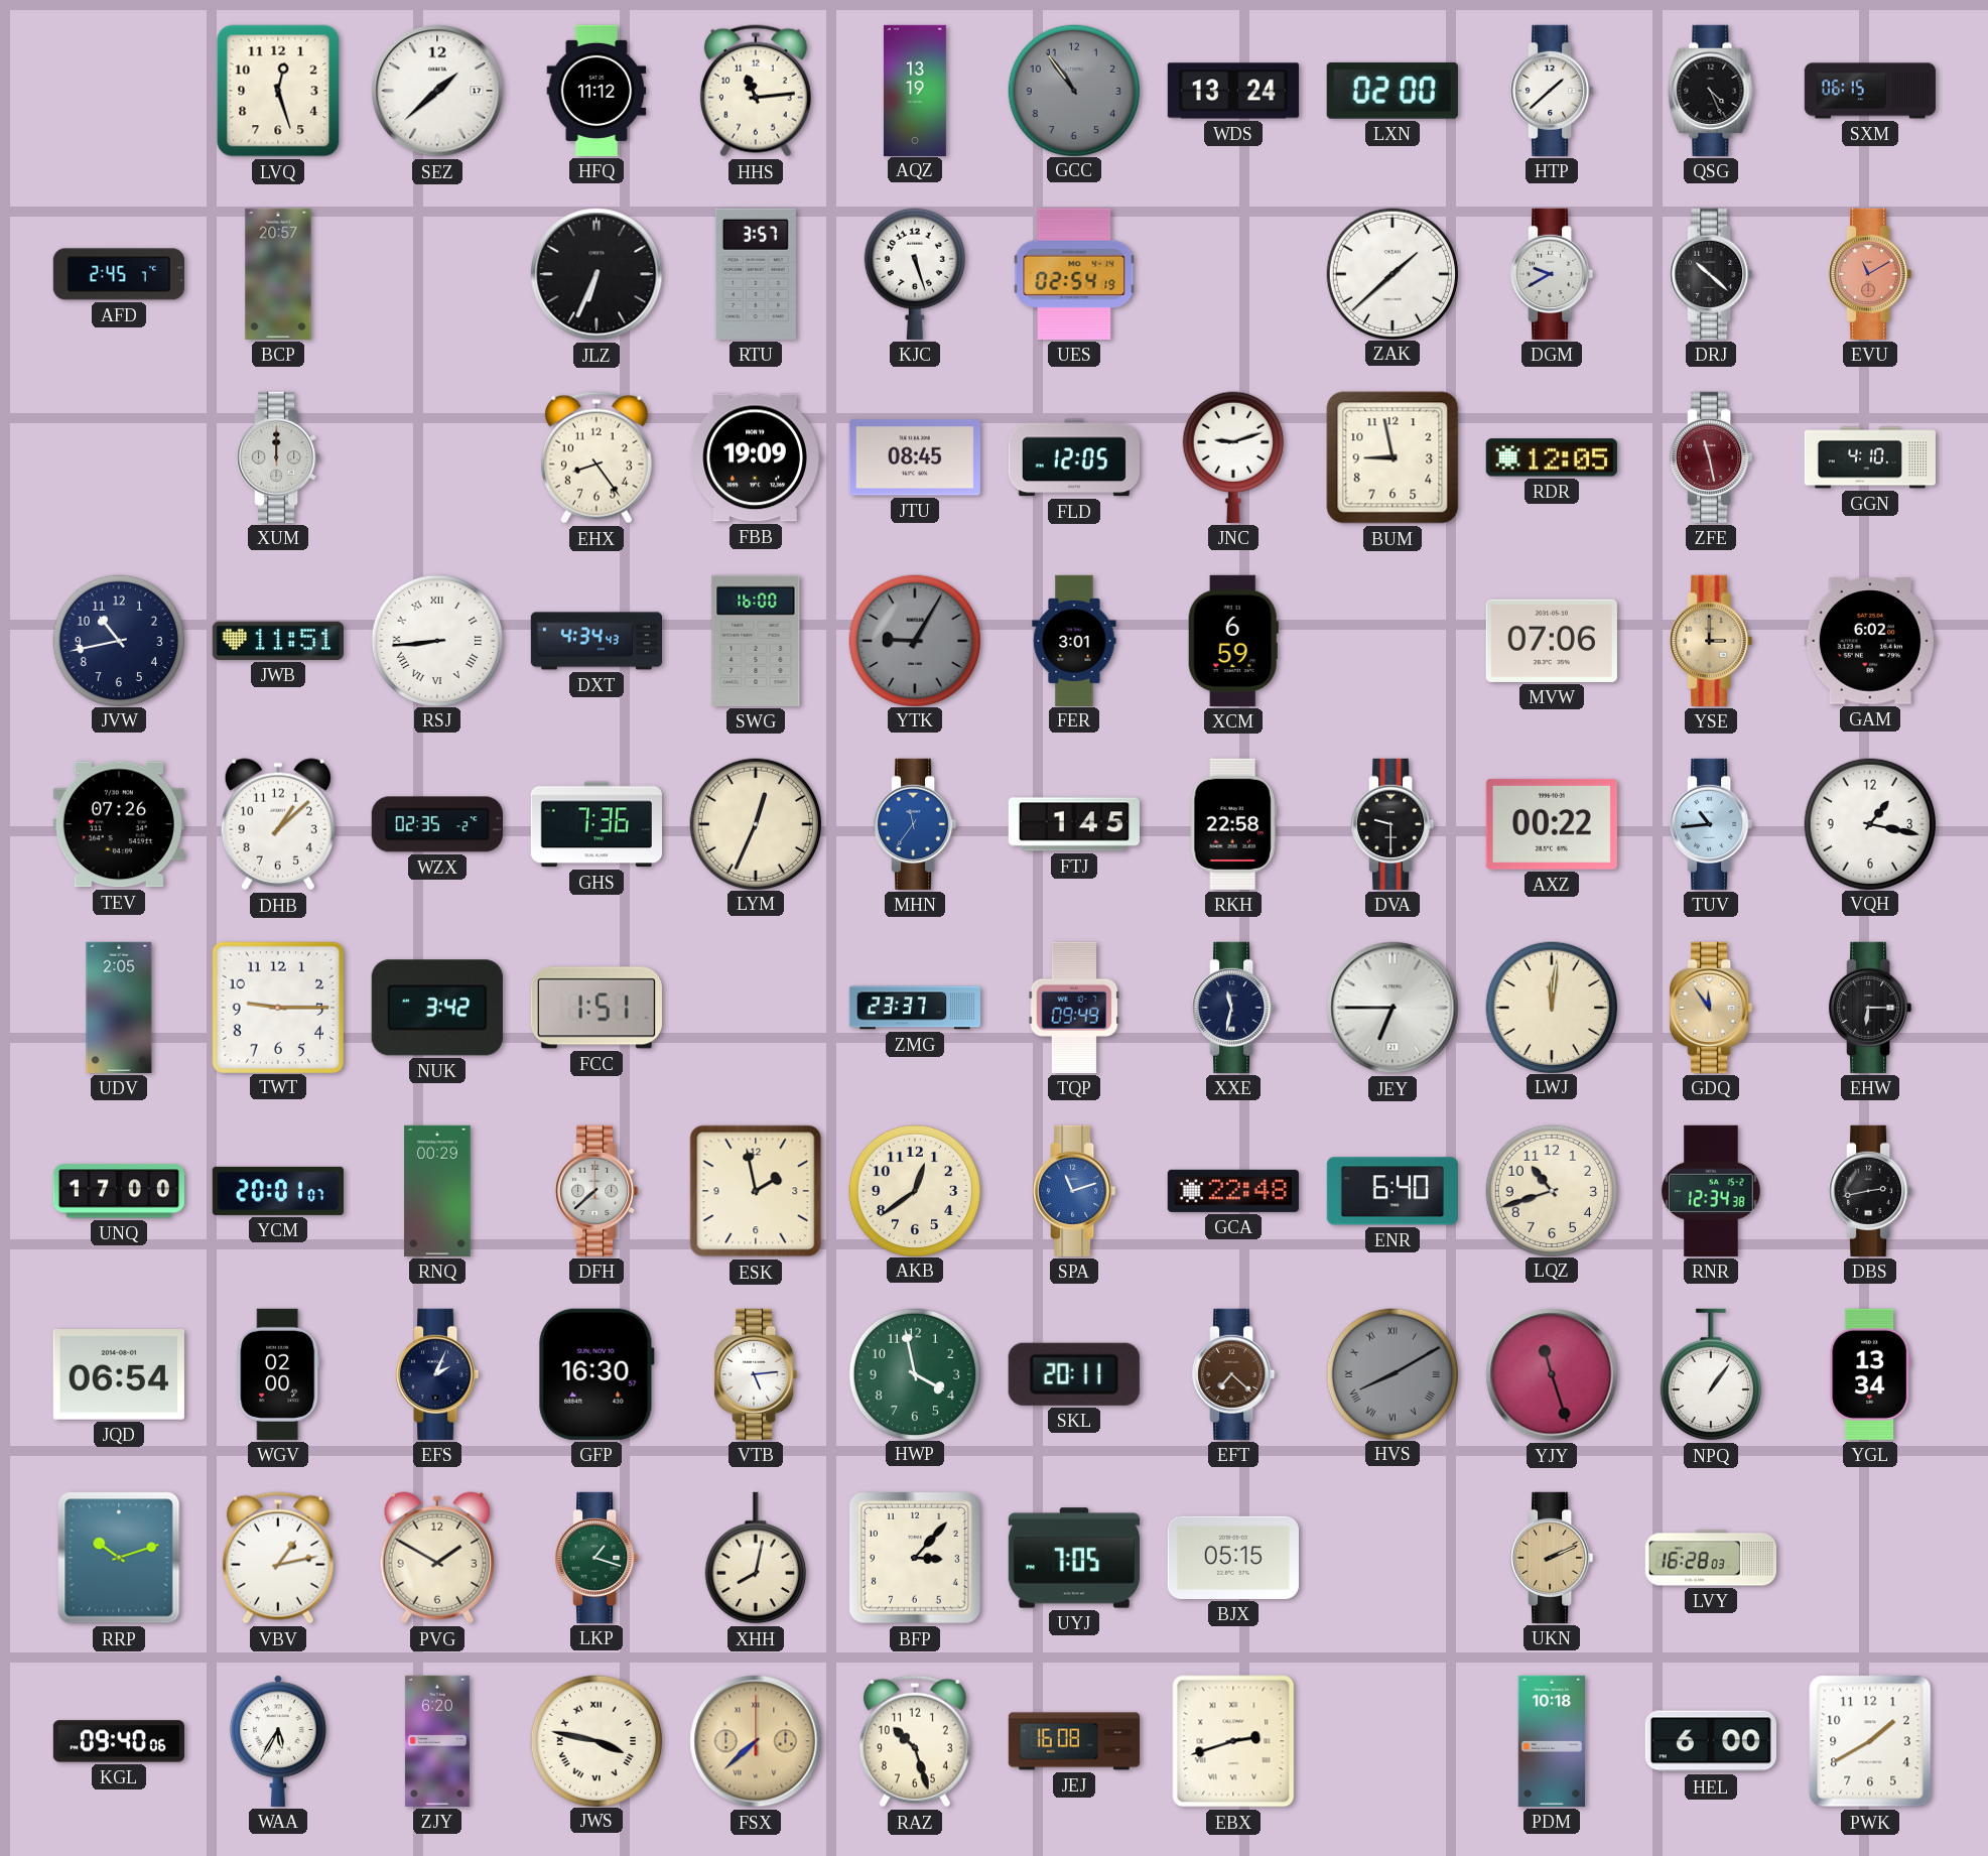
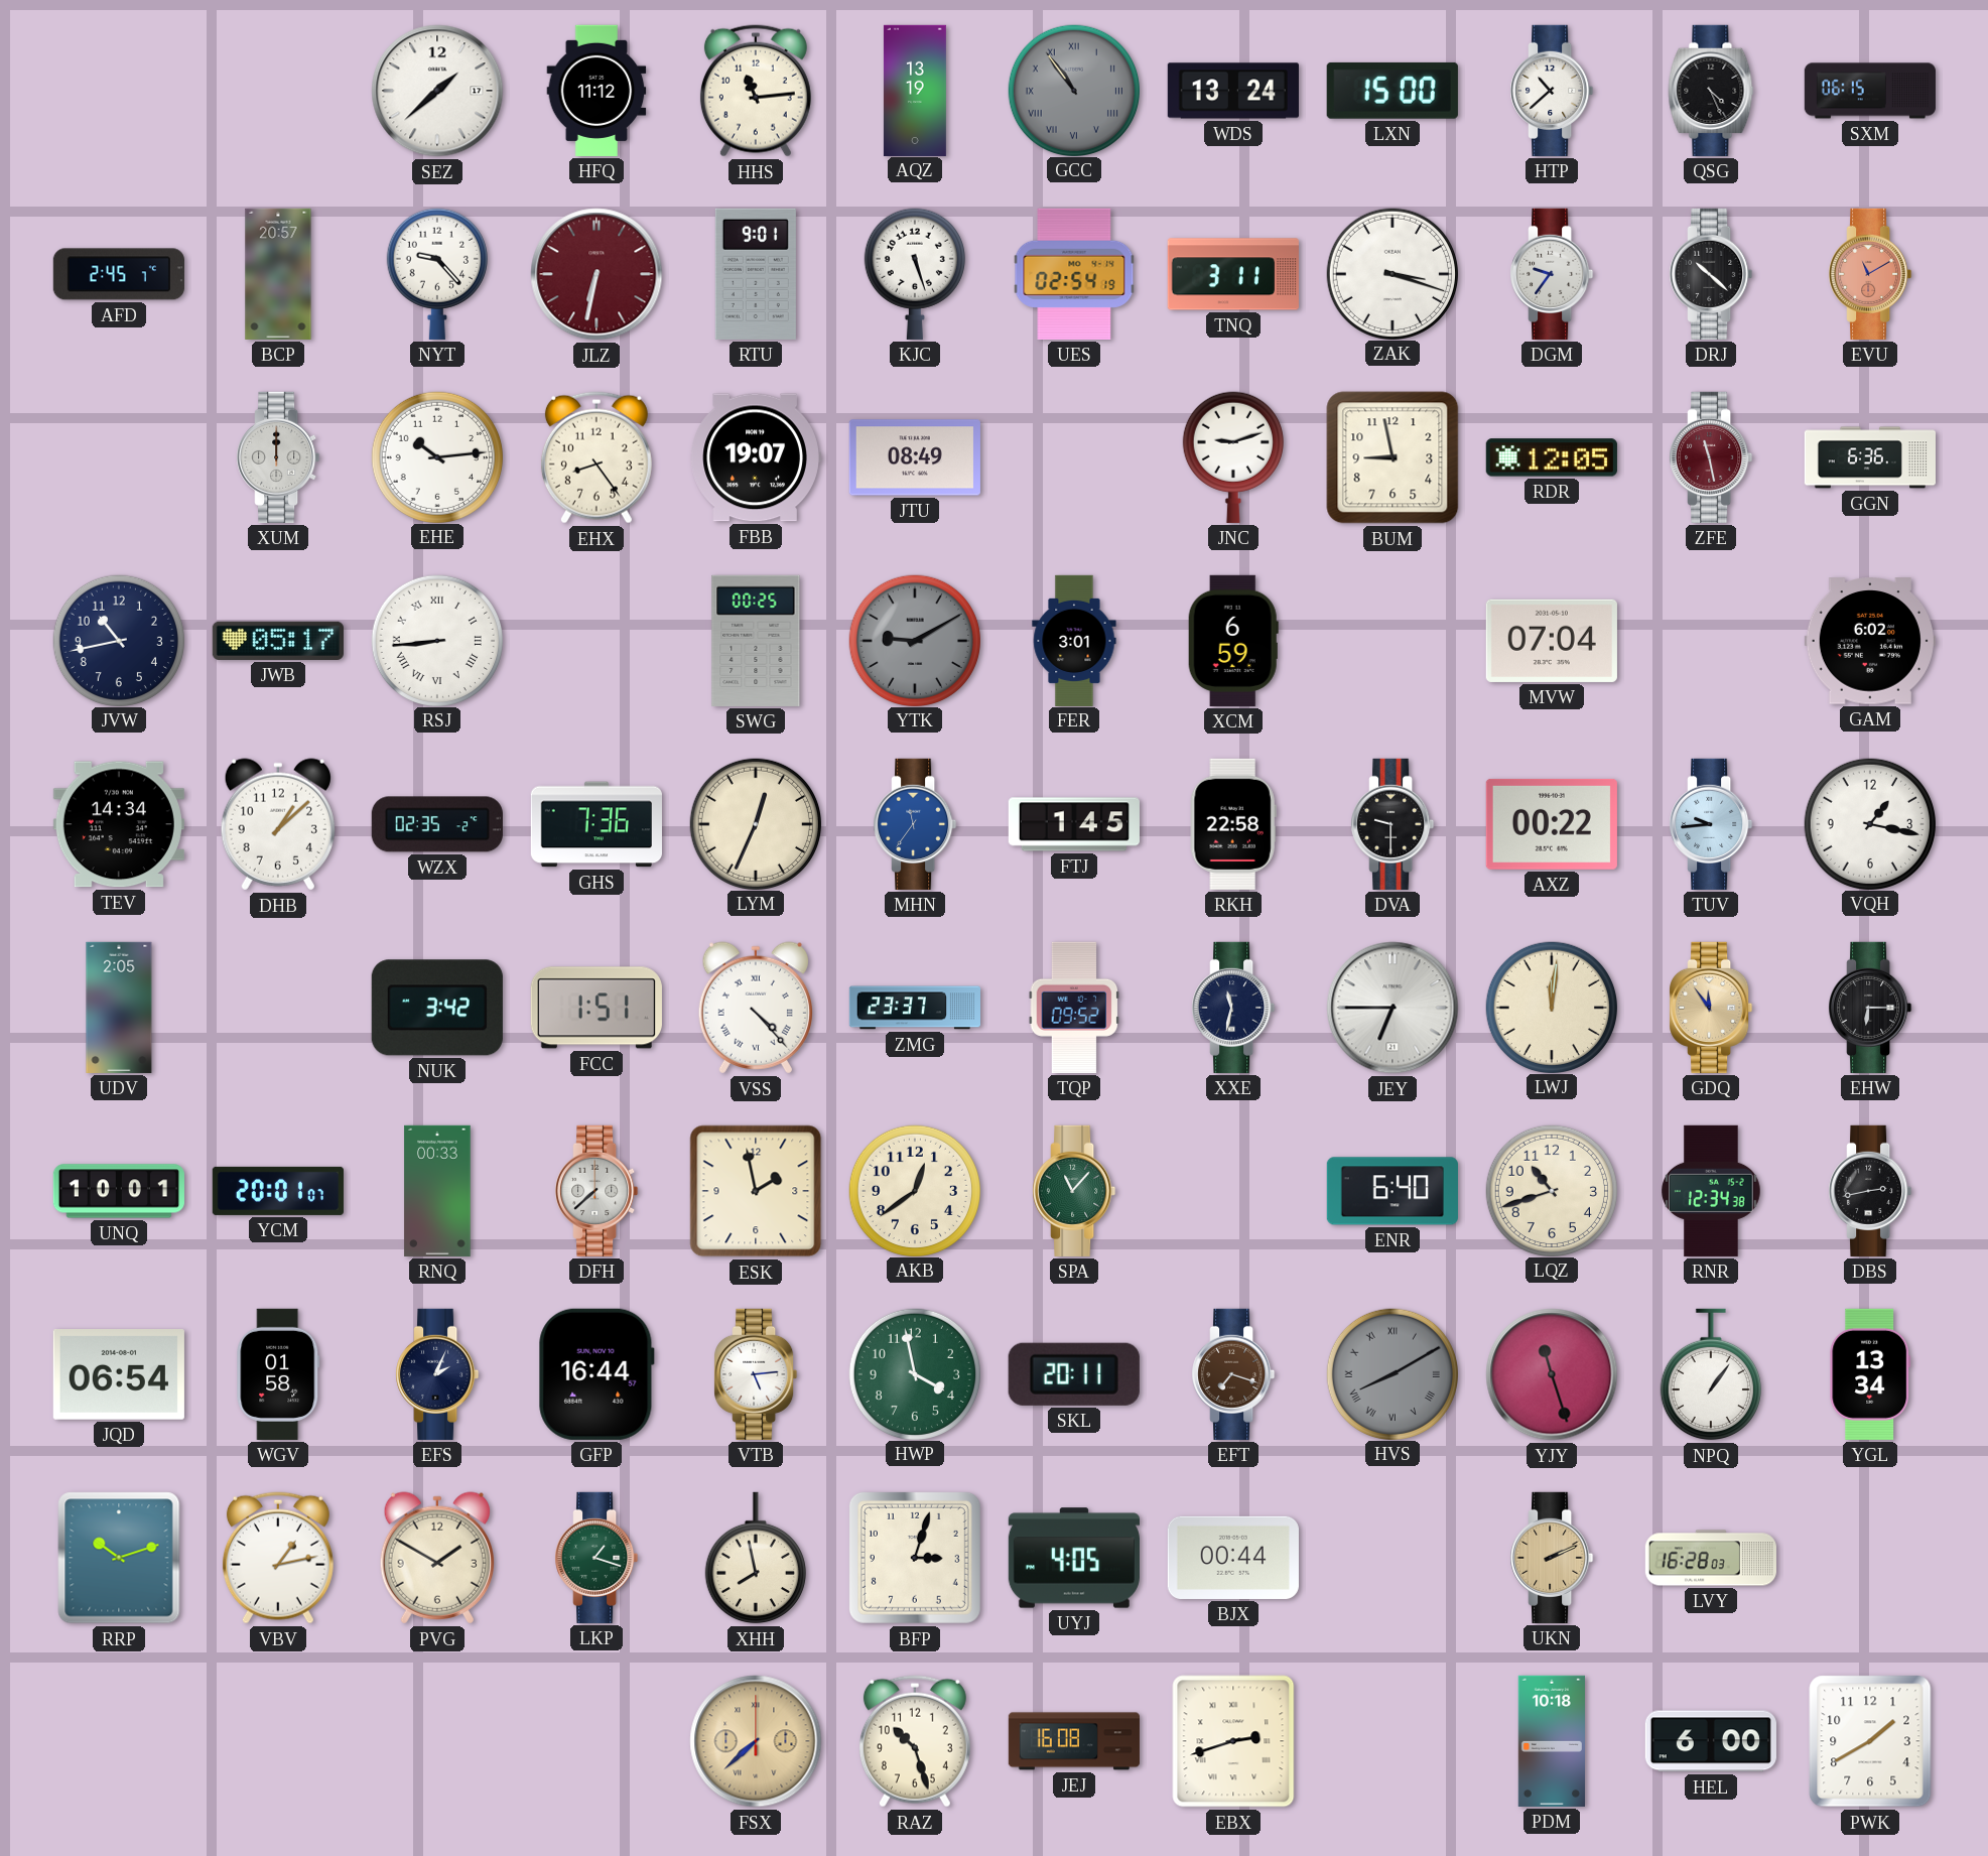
LVQ: 12:27 -> none
GCC numerals: Arabic -> Roman
LXN: 02:00 -> 15:00
HTP: 1:38 -> 10:38
NYT: none -> 9:23
JLZ: 6:34 -> 6:32
JLZ dial: black -> burgundy
RTU: 3:57 -> 9:01
TNQ: none -> 3:11
ZAK: 1:38 -> 3:18
DGM: 9:40 -> 9:36
EHE: none -> 10:14
FBB: 19:09 -> 19:07
JTU: 08:45 -> 08:49
FLD: 12:05 -> none
GGN: 4:10 -> 6:36
JWB: 11:51 -> 05:17
DXT: 4:34 -> none
SWG: 16:00 -> 00:25
YTK: 9:05 -> 9:10
MVW: 07:06 -> 07:04
YSE: 3:00 -> none
TEV: 07:26 -> 14:34
TUV: 10:44 -> 9:44
TWT: 9:15 -> none
VSS: none -> 4:23
TQP: 09:49 -> 09:52
UNQ: 17:00 -> 10:01
RNQ: 00:29 -> 00:33
SPA: 11:12 -> 11:07
SPA dial: blue -> green
GCA: 22:48 -> none
WGV: 02:00 -> 01:58
GFP: 16:30 -> 16:44
EFT: 7:22 -> 7:18
XHH: 8:02 -> 7:58
BFP: 3:07 -> 3:03
UYJ: 7:05 -> 4:05
BJX: 05:15 -> 00:44
KGL: 09:40 -> none
WAA: 5:35 -> none
ZJY: 6:20 -> none
JWS: 3:47 -> none
